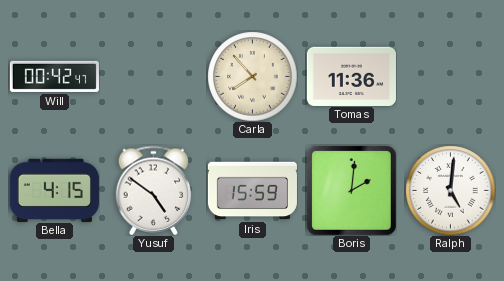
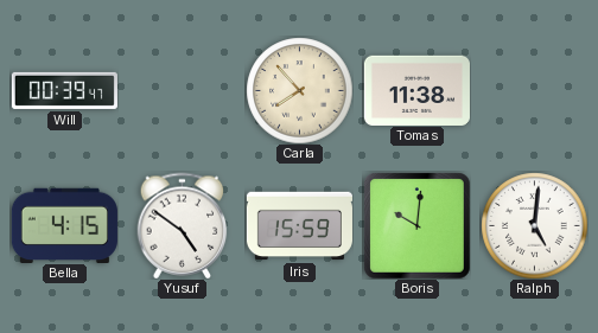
Will: 00:42 -> 00:39
Tomas: 11:36 -> 11:38
Boris: 2:01 -> 10:01
